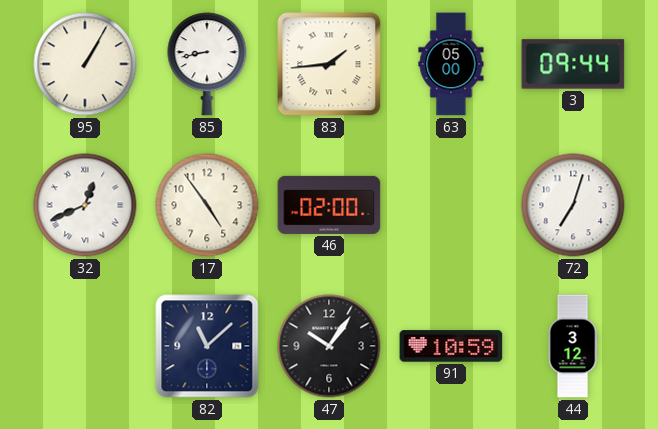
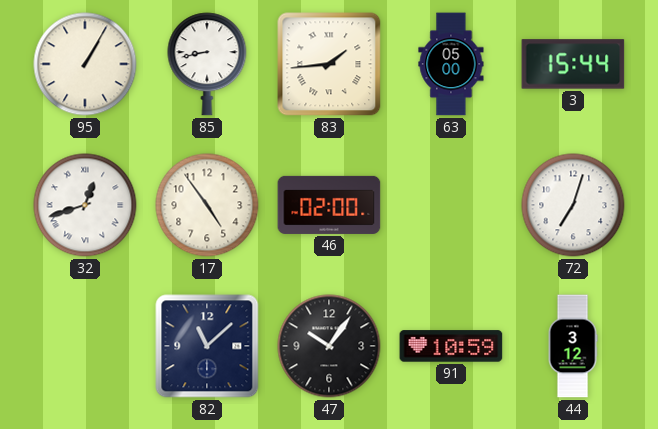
3: 09:44 -> 15:44
32: 12:41 -> 12:42
